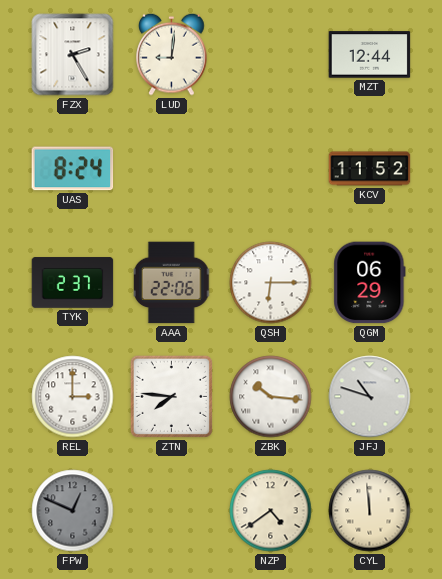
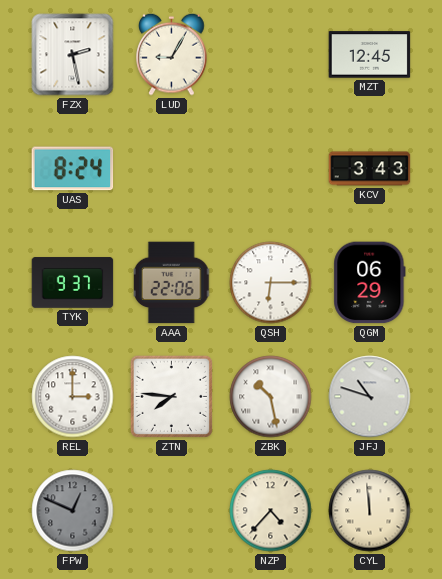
FZX: 2:25 -> 2:28
LUD: 9:01 -> 9:05
MZT: 12:44 -> 12:45
KCV: 11:52 -> 3:43
TYK: 2:37 -> 9:37
ZBK: 10:16 -> 10:28
NZP: 4:39 -> 4:37
